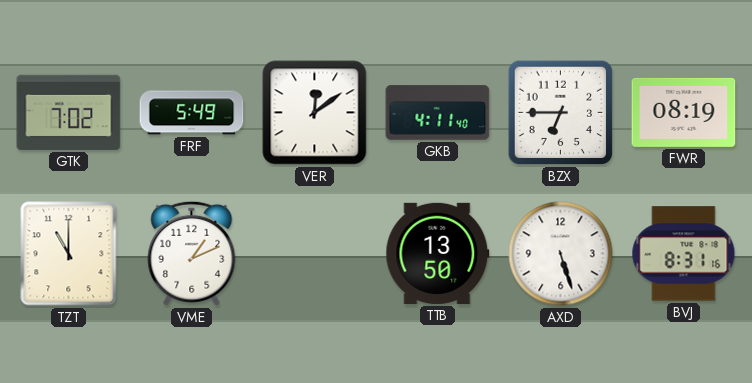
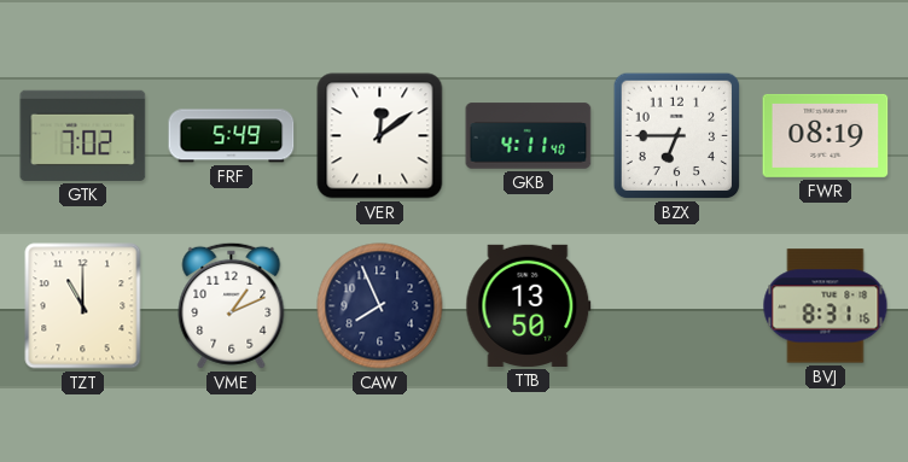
CAW: none -> 7:56
AXD: 5:27 -> none
